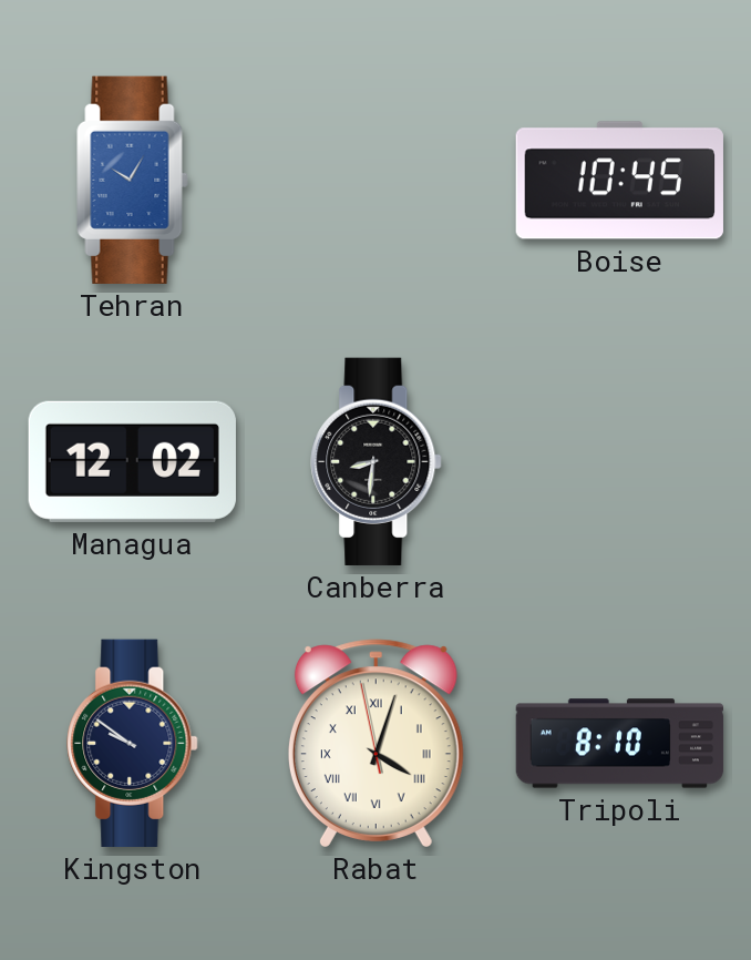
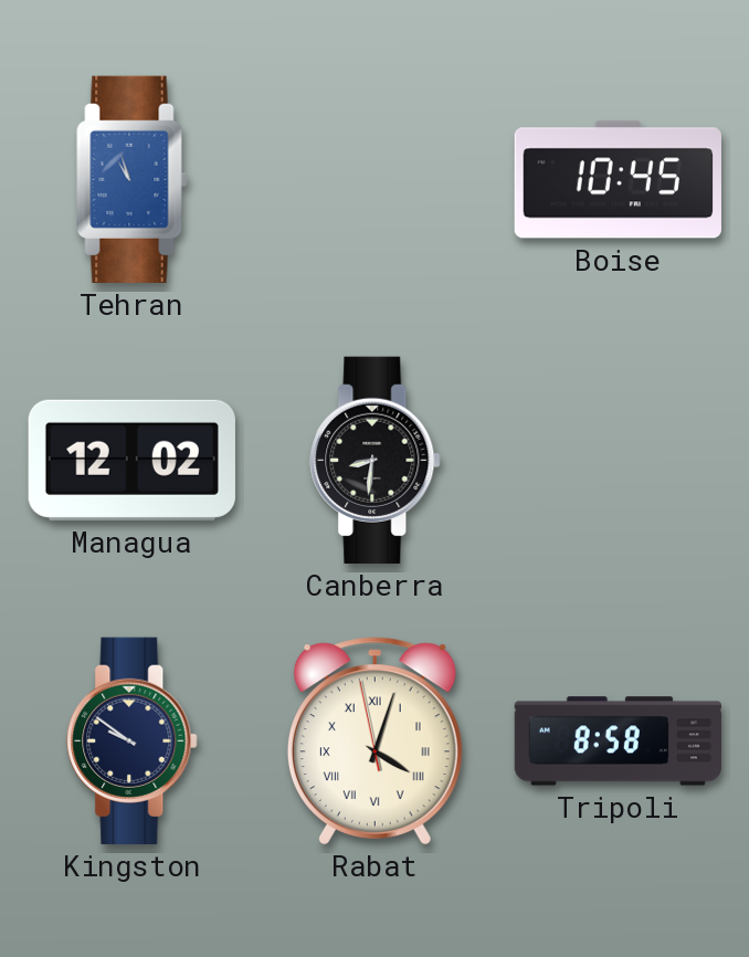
Tehran: 10:05 -> 10:57
Tripoli: 8:10 -> 8:58
